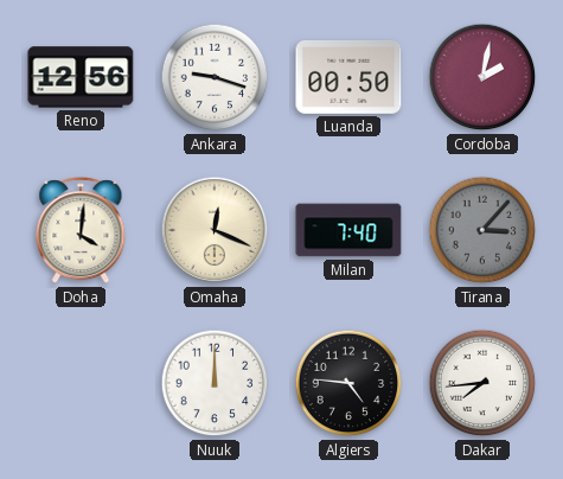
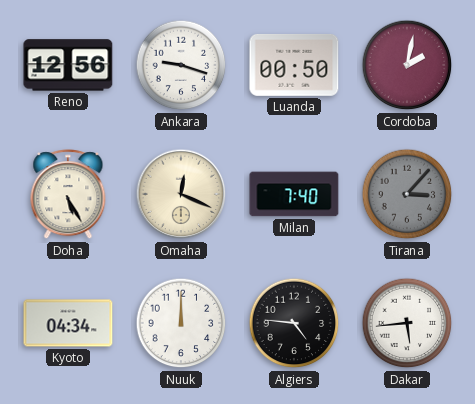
Doha: 4:01 -> 5:25
Kyoto: none -> 04:34
Dakar: 7:44 -> 5:44
